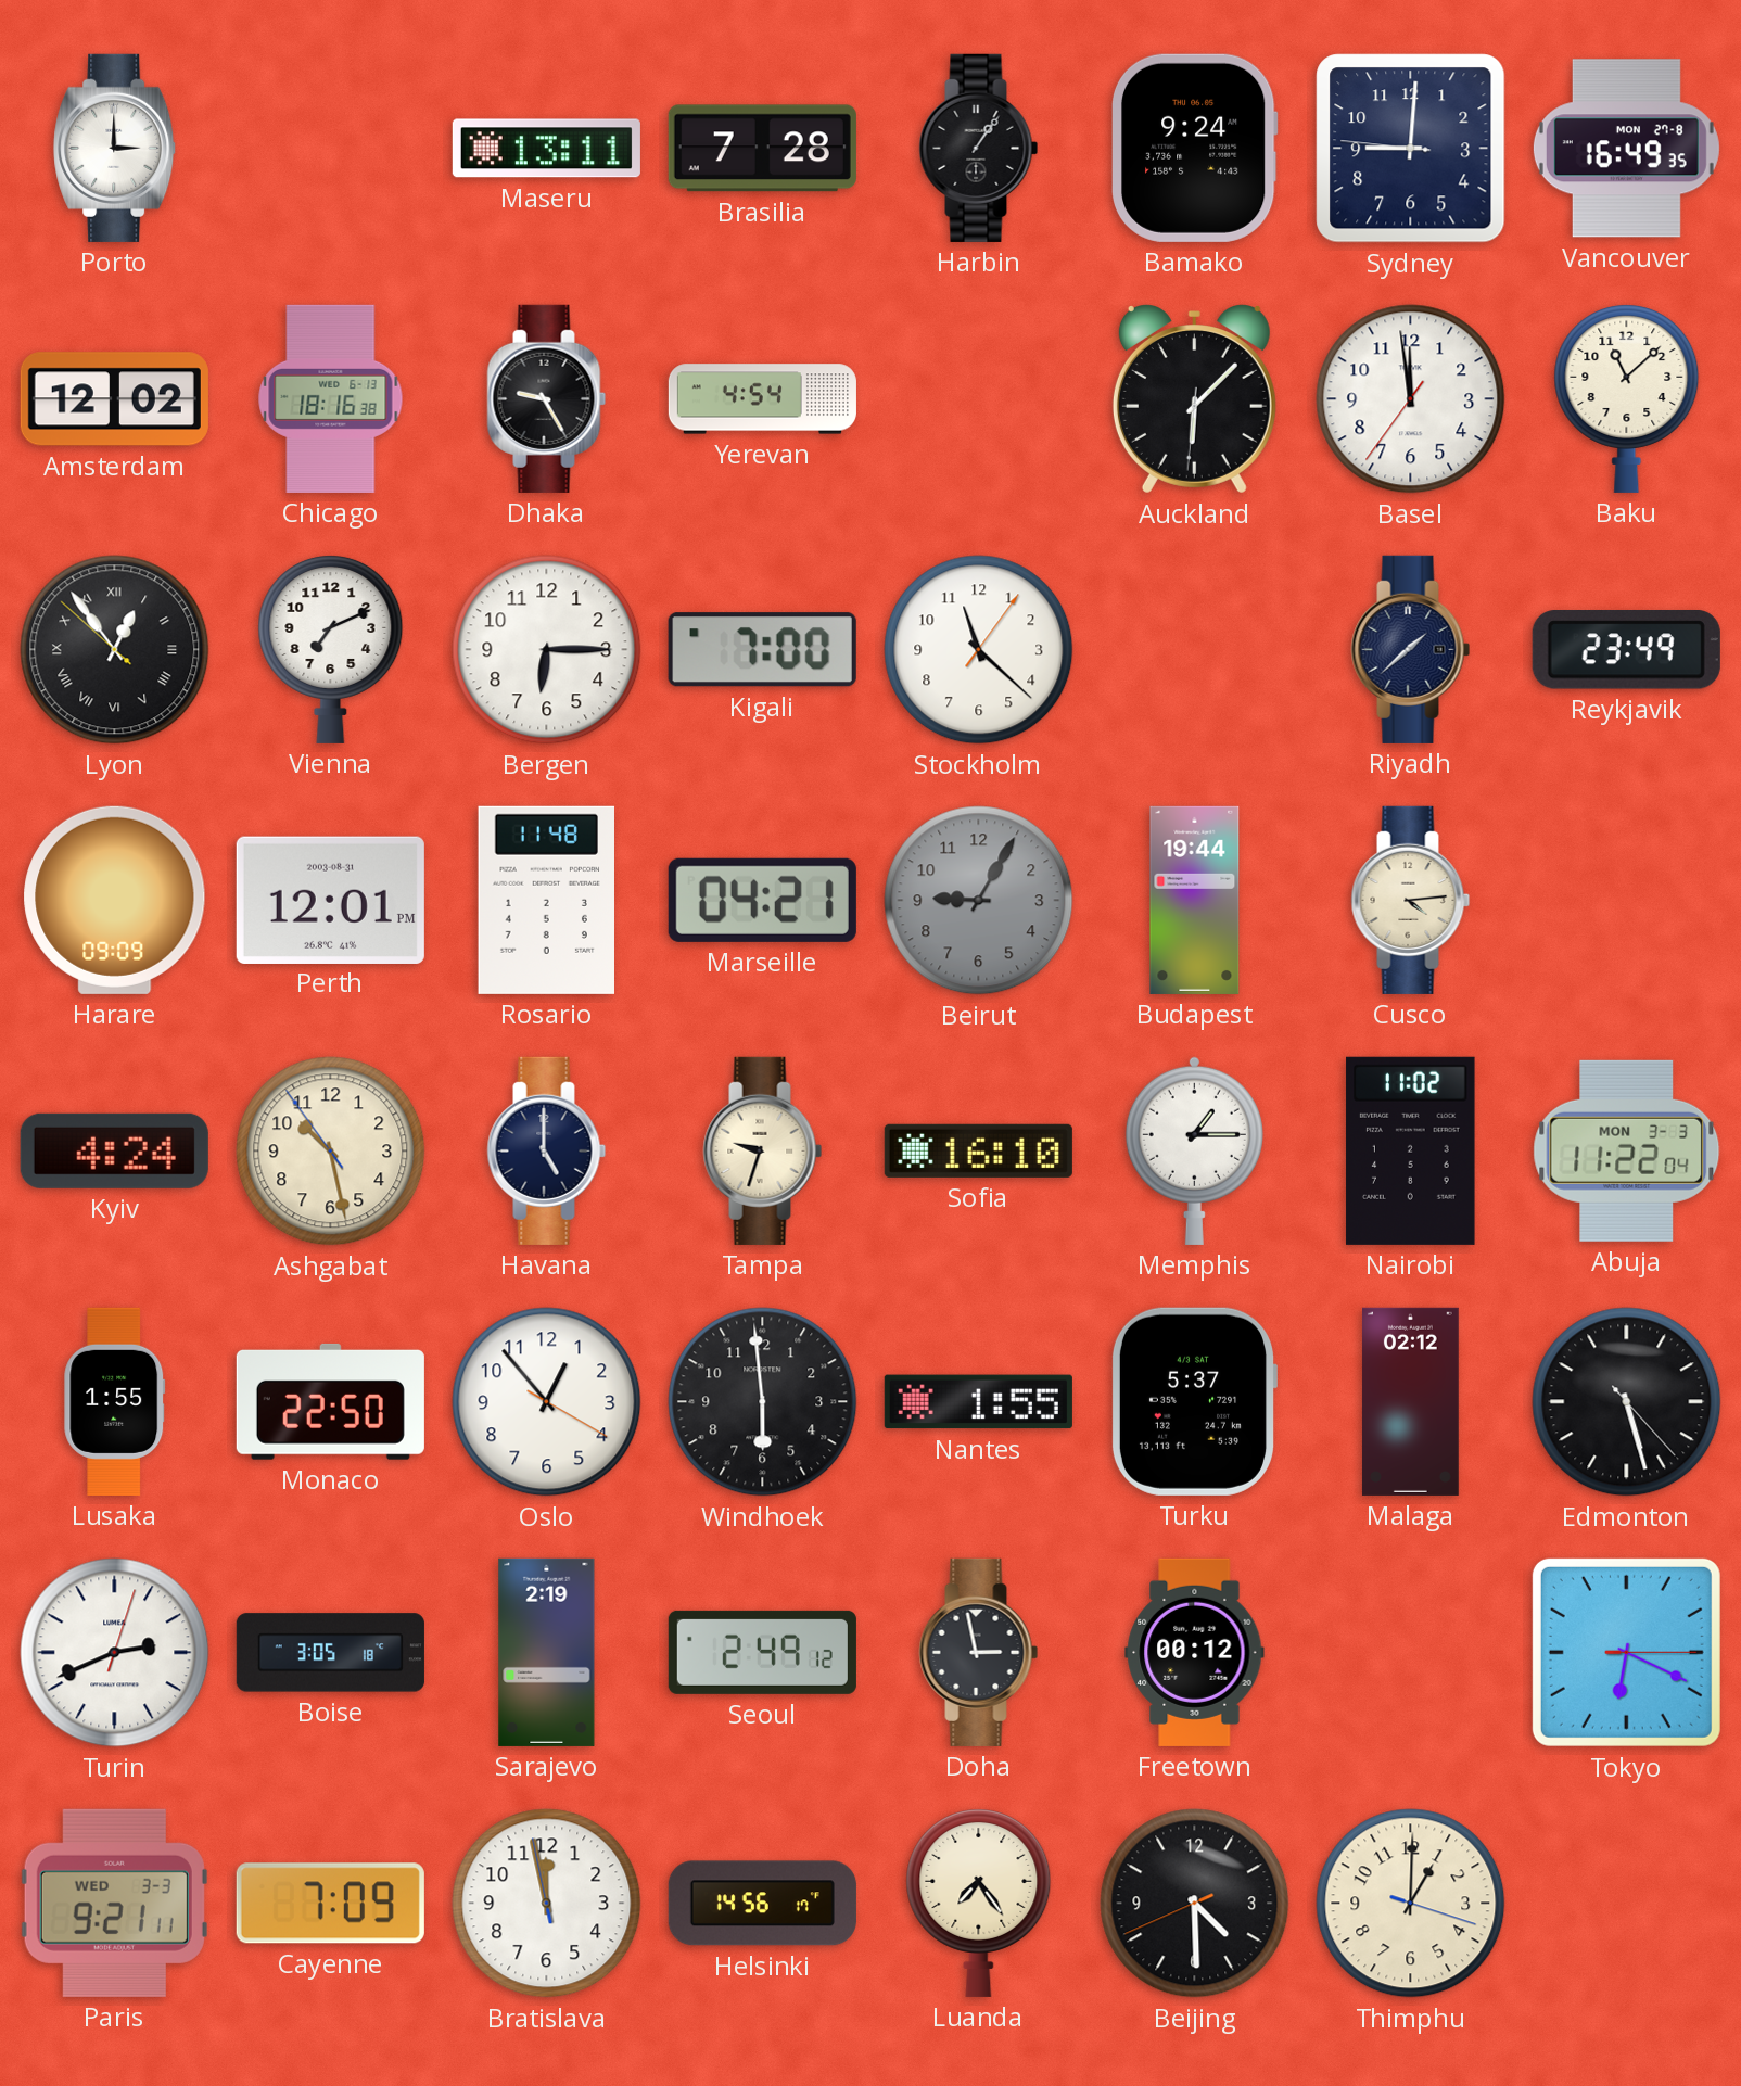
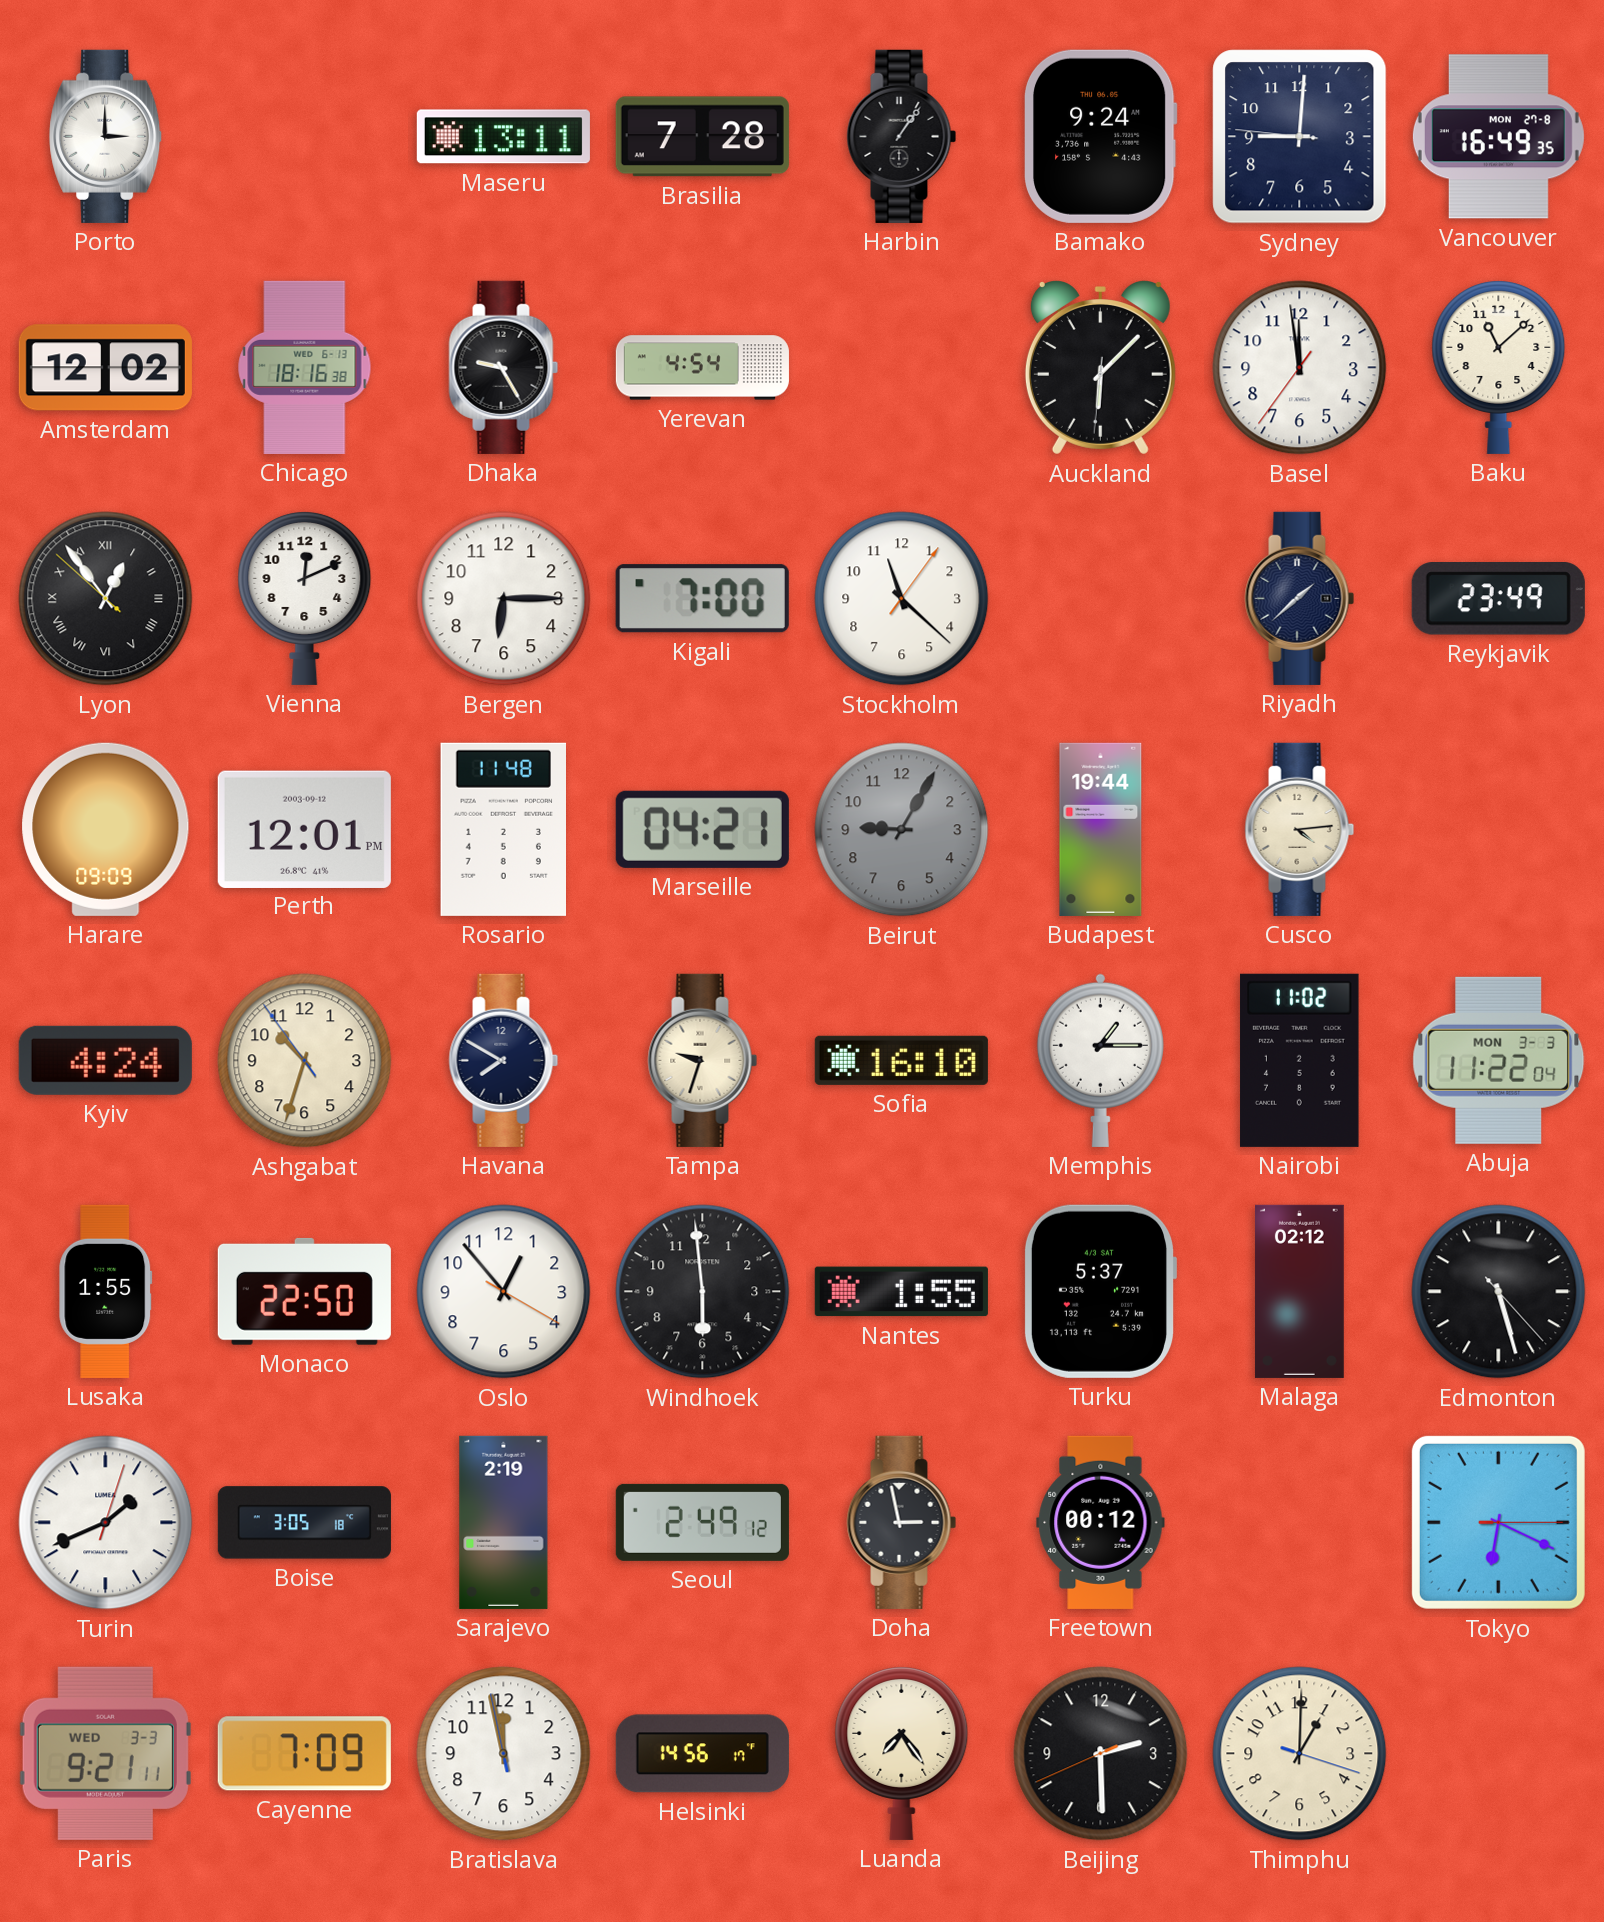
Vienna: 7:11 -> 12:11
Perth date: 2003-08-31 -> 2003-09-12
Ashgabat: 10:27 -> 10:32
Havana: 5:00 -> 7:50
Turin: 2:41 -> 1:41
Beijing: 4:29 -> 2:29
